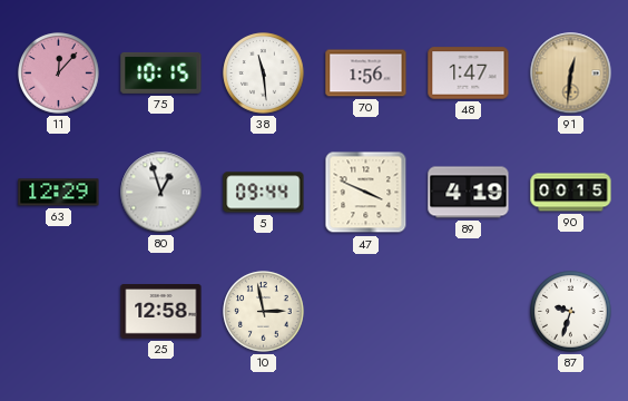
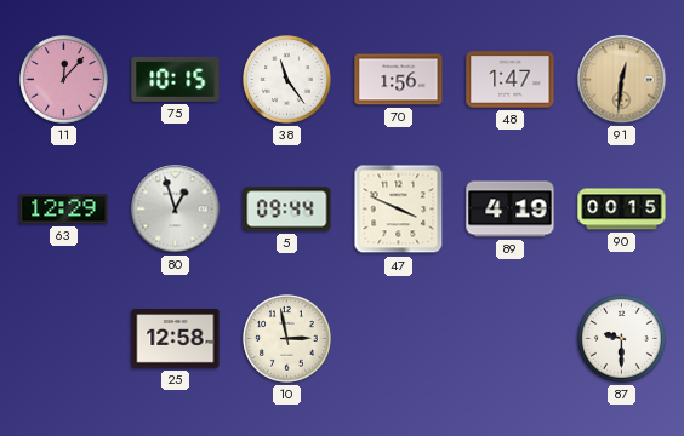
38: 11:29 -> 11:24
87: 9:33 -> 9:30
